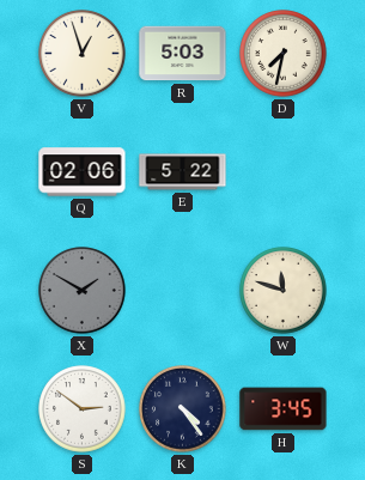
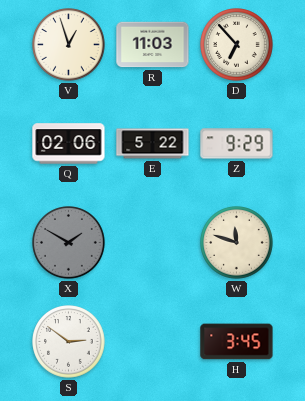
R: 5:03 -> 11:03
D: 7:32 -> 6:53
Z: none -> 9:29
K: 4:24 -> none
